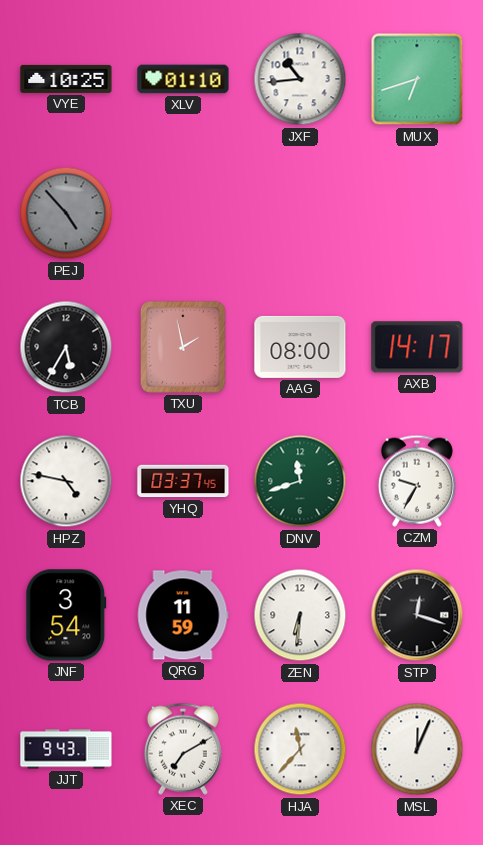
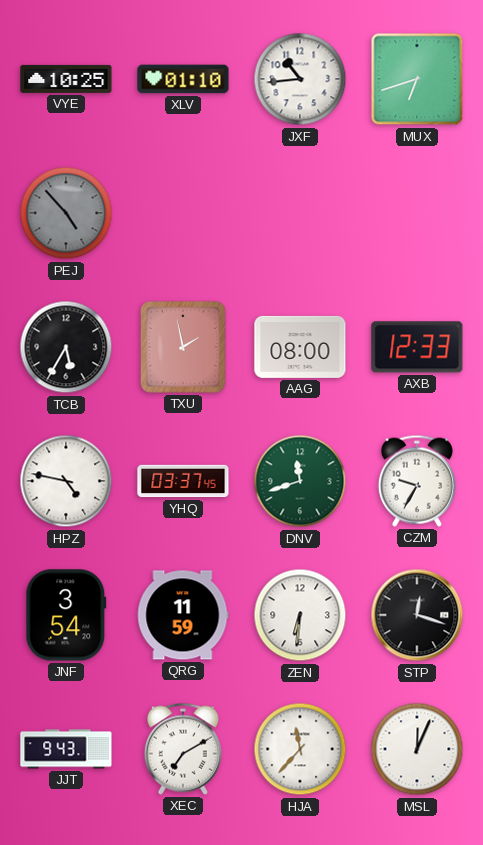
AXB: 14:17 -> 12:33
